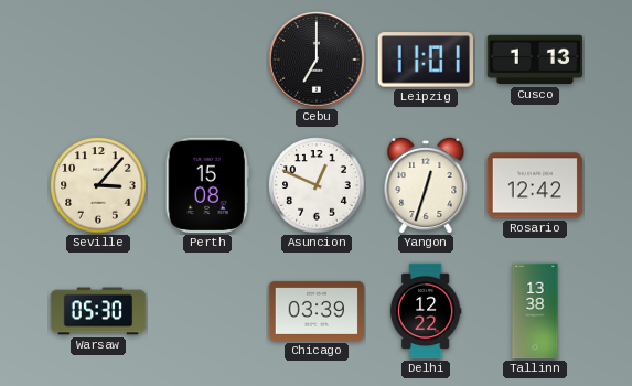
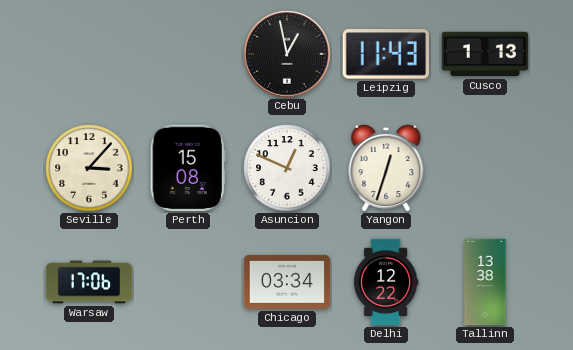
Cebu: 7:00 -> 12:58
Leipzig: 11:01 -> 11:43
Rosario: 12:42 -> none
Warsaw: 05:30 -> 17:06
Chicago: 03:39 -> 03:34
